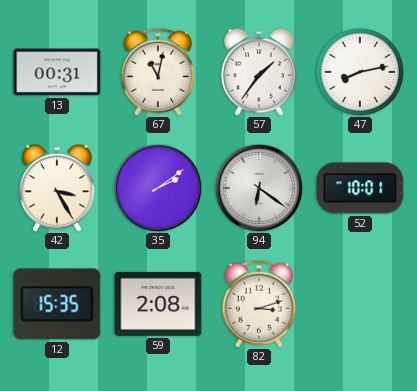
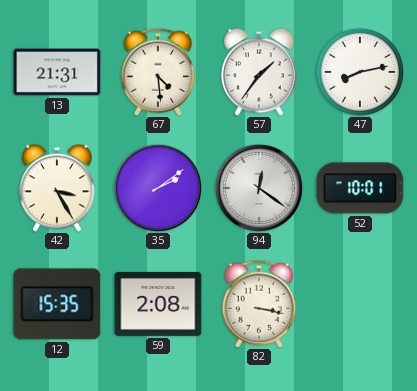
13: 00:31 -> 21:31
67: 11:02 -> 4:29
94: 6:21 -> 12:21
82: 3:12 -> 3:17
